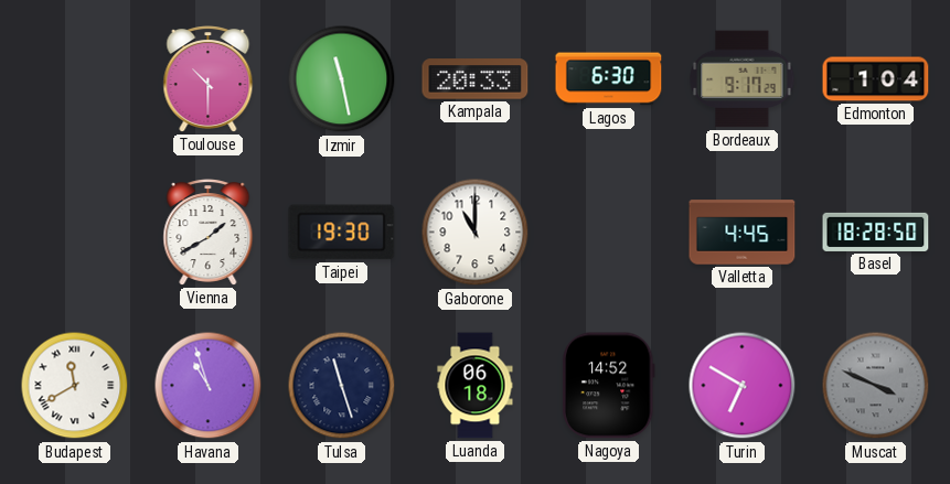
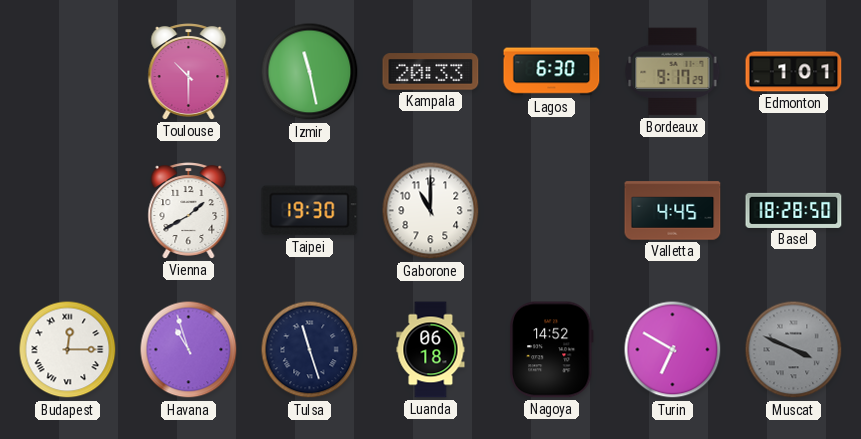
Edmonton: 1:04 -> 1:01
Budapest: 11:40 -> 12:15
